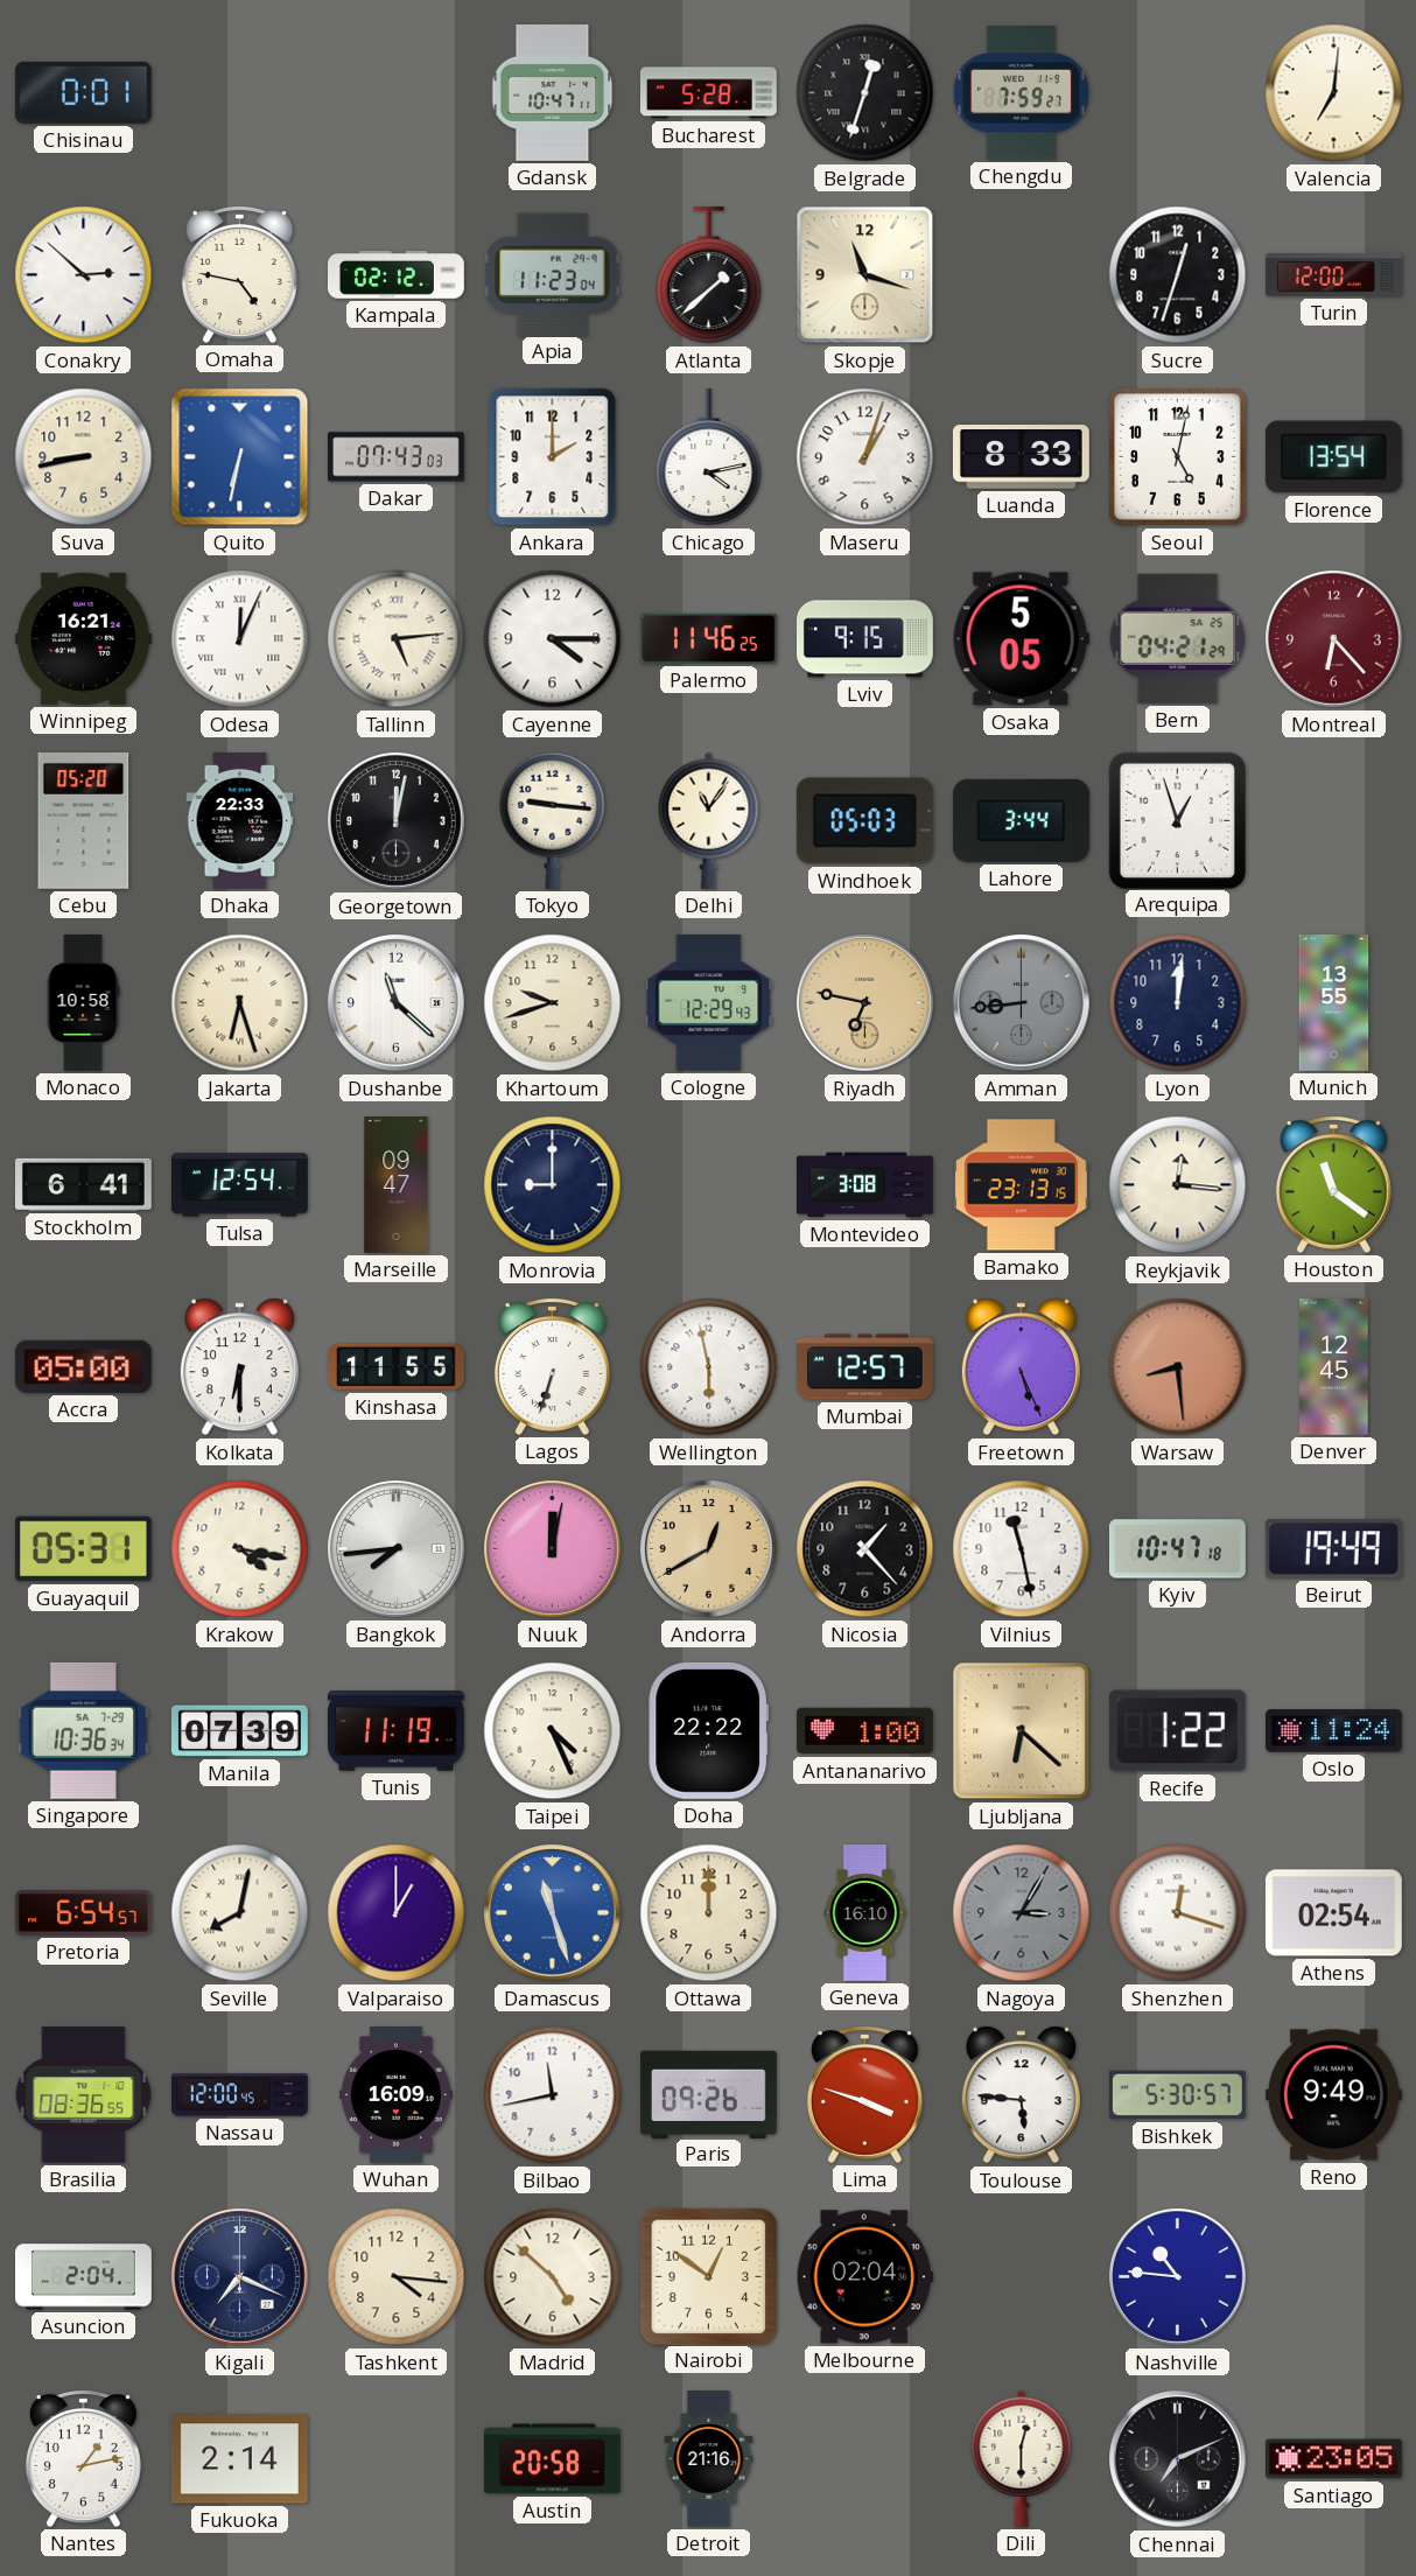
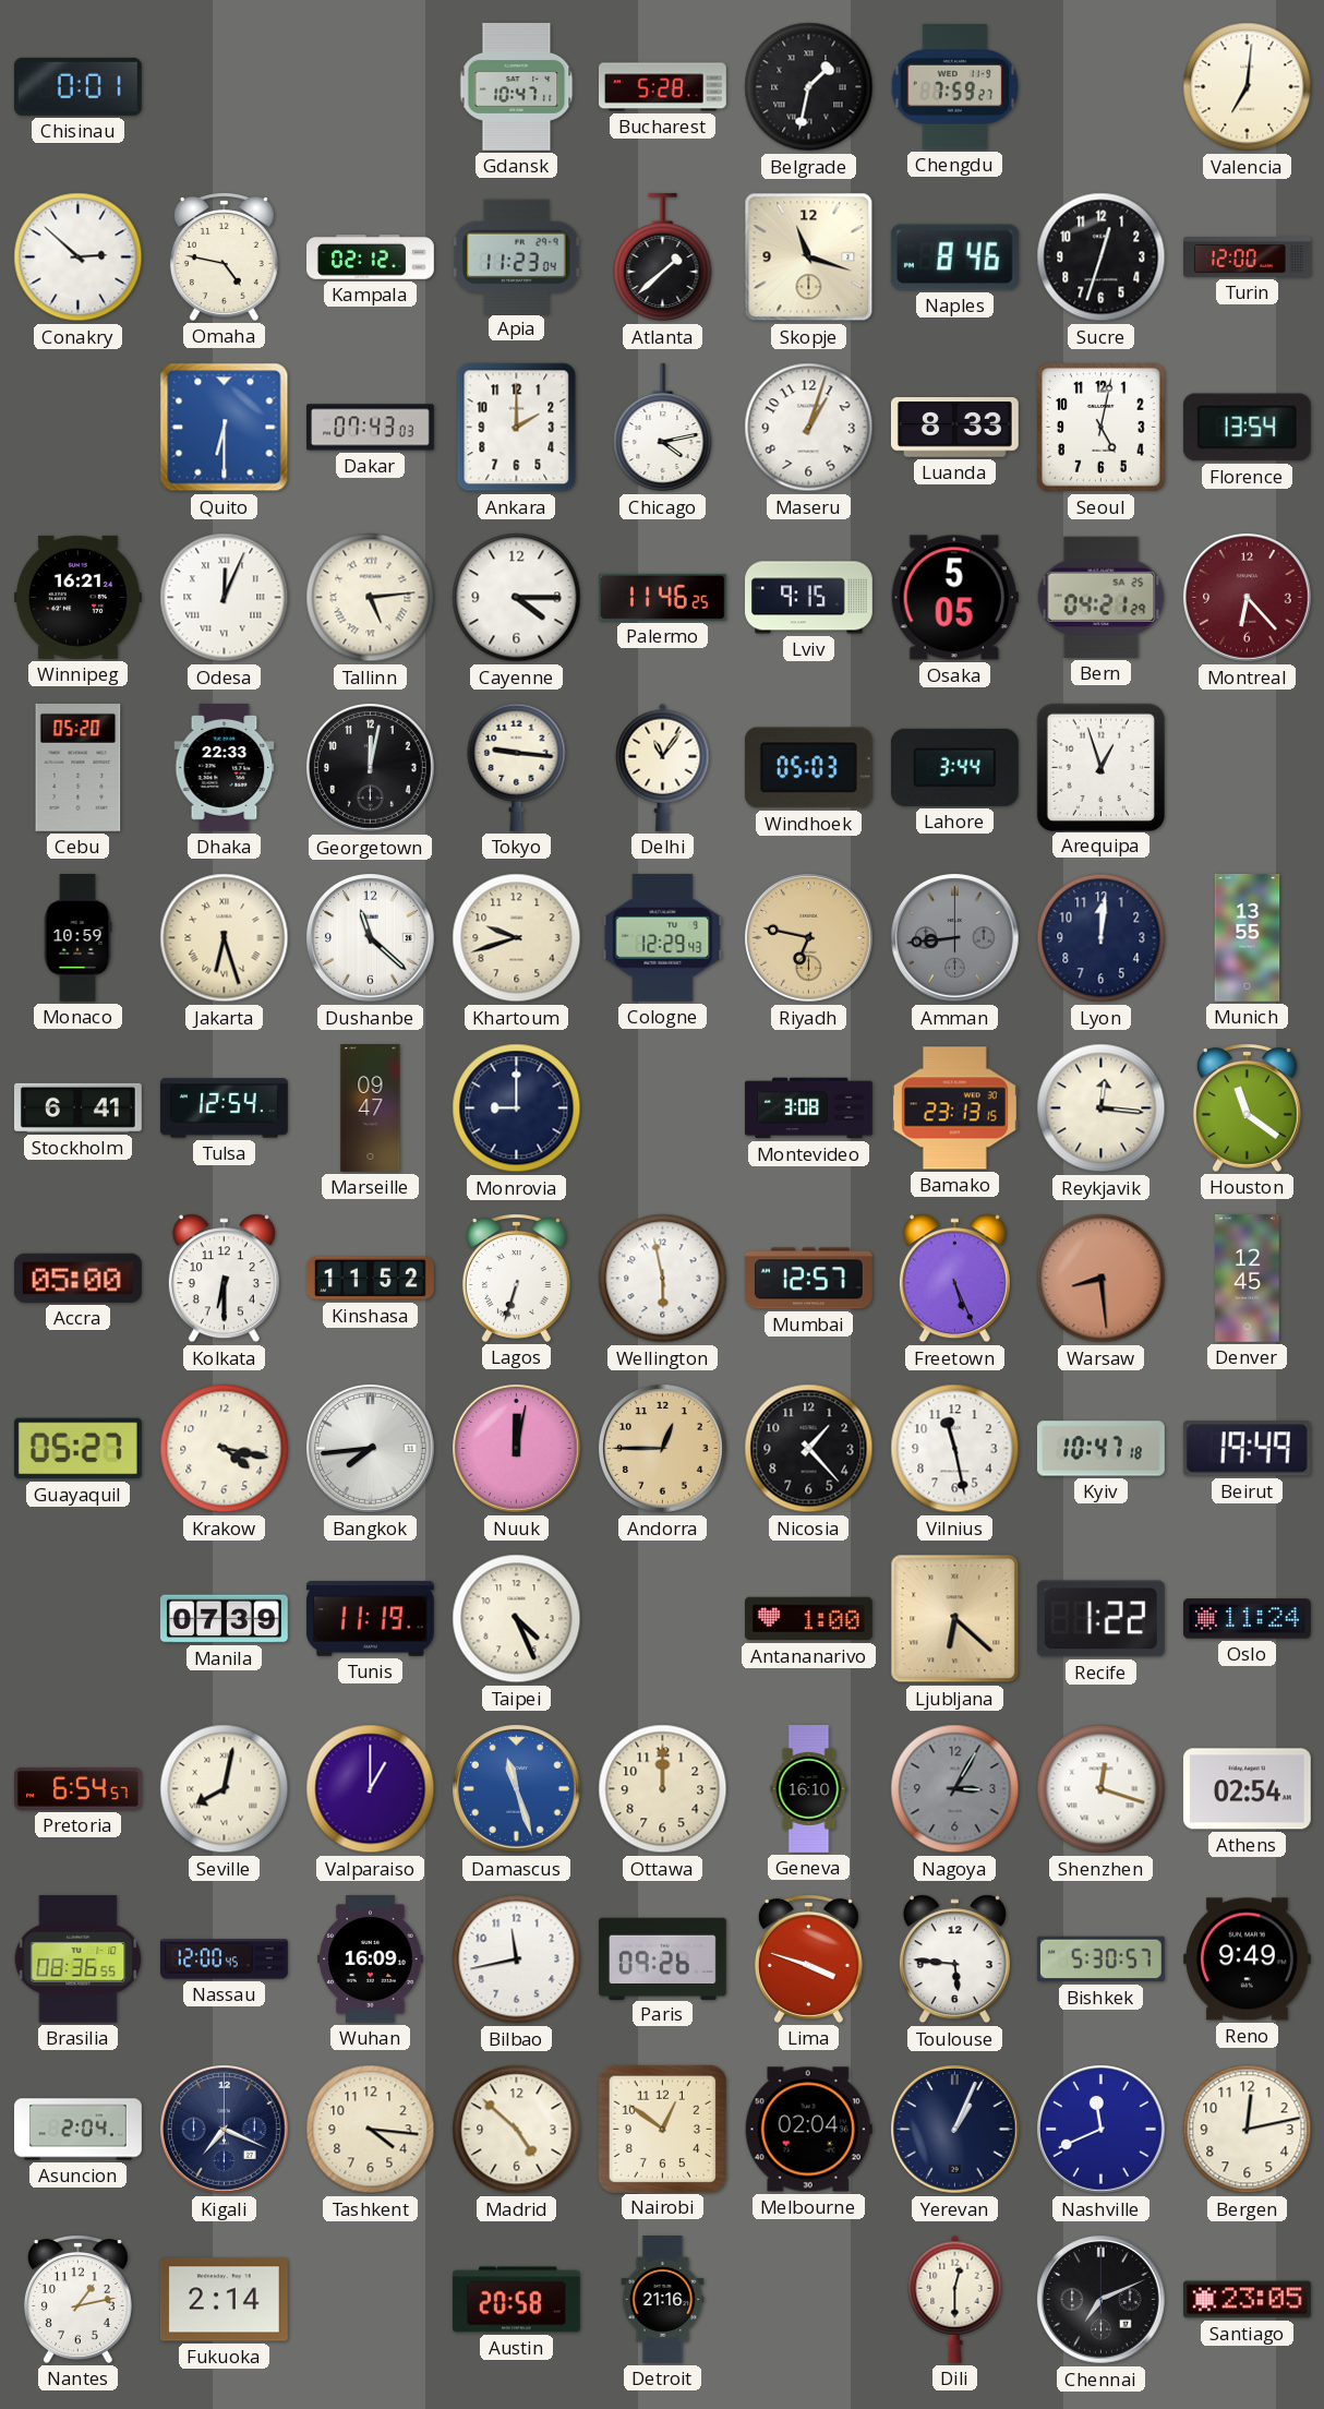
Belgrade: 12:33 -> 1:32
Naples: none -> 8:46
Suva: 8:43 -> none
Quito: 6:32 -> 6:30
Monaco: 10:58 -> 10:59
Kinshasa: 11:55 -> 11:52
Guayaquil: 05:31 -> 05:27
Andorra: 12:40 -> 12:45
Singapore: 10:36 -> none
Doha: 22:22 -> none
Yerevan: none -> 1:04
Nashville: 10:46 -> 11:41
Bergen: none -> 12:13
